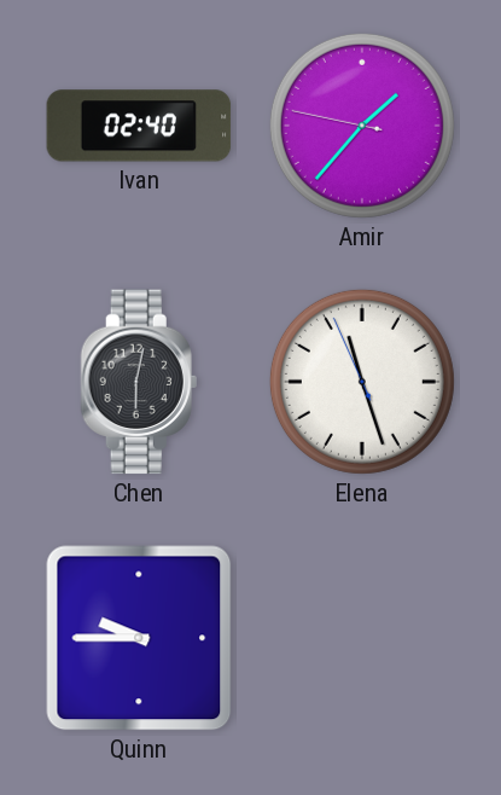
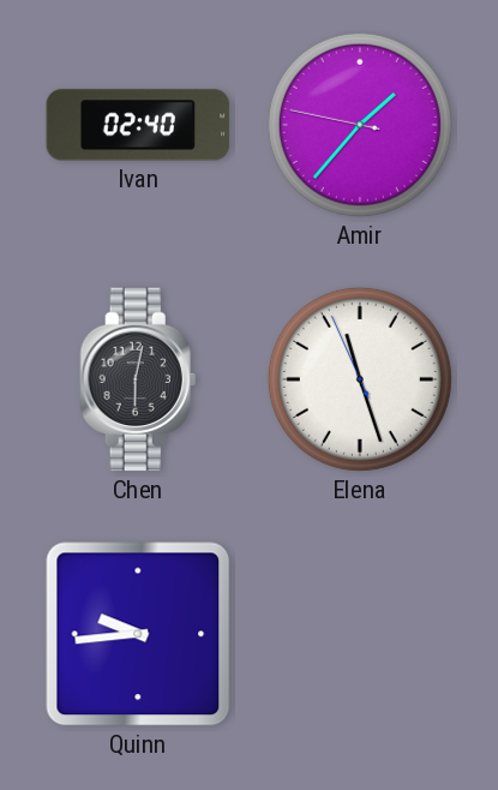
Quinn: 9:45 -> 9:44
